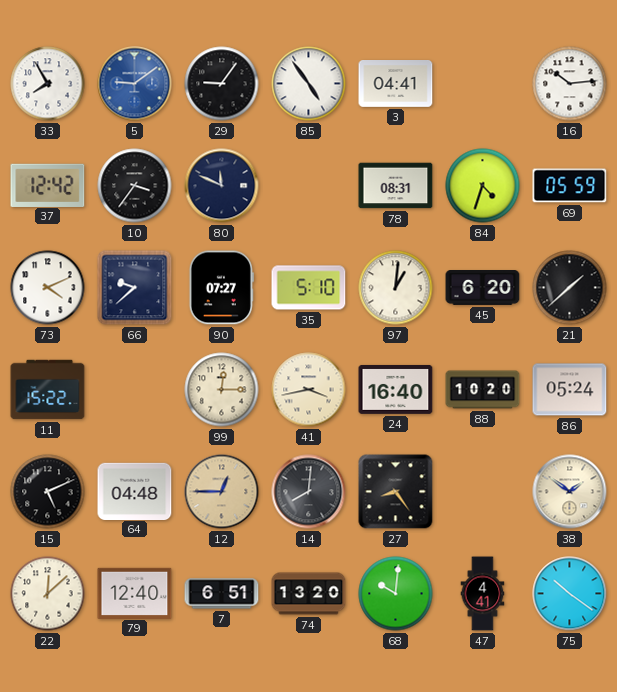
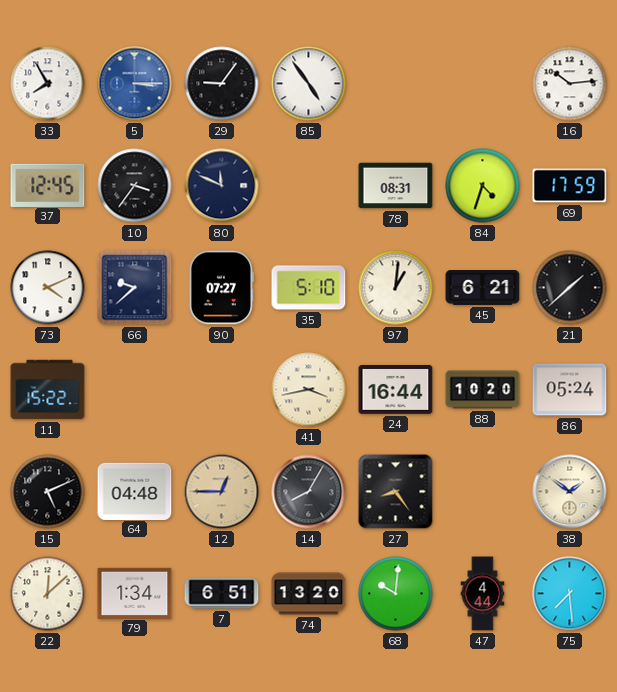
5: 9:09 -> 3:15
3: 04:41 -> none
37: 12:42 -> 12:45
69: 05:59 -> 17:59
45: 6:20 -> 6:21
99: 12:15 -> none
24: 16:40 -> 16:44
14: 8:01 -> 8:05
79: 12:40 -> 1:34
47: 4:41 -> 4:44
75: 10:21 -> 7:29
